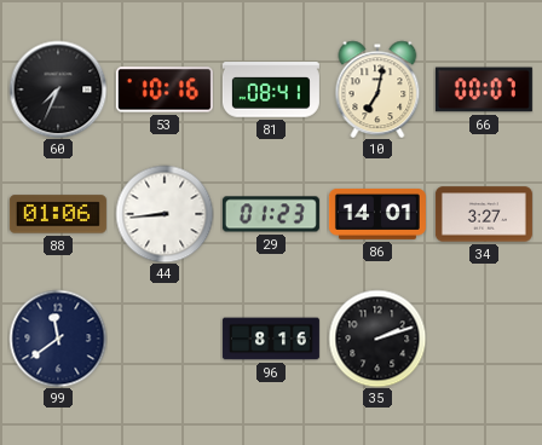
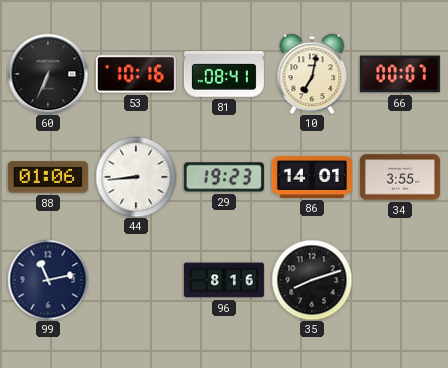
60: 7:34 -> 6:34
29: 01:23 -> 19:23
34: 3:27 -> 3:55
99: 11:39 -> 11:13
35: 2:12 -> 8:12
